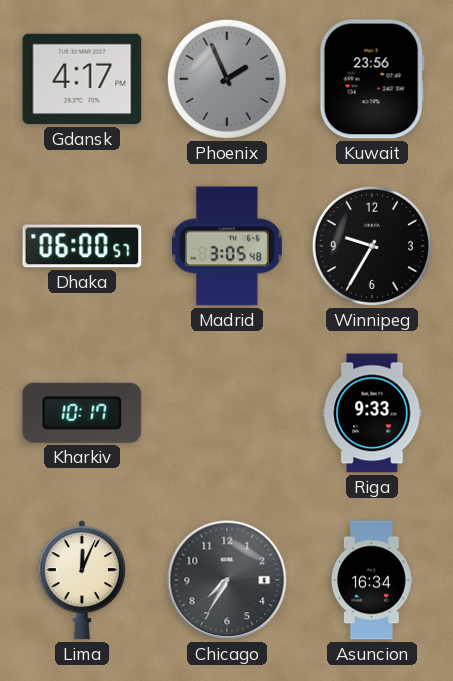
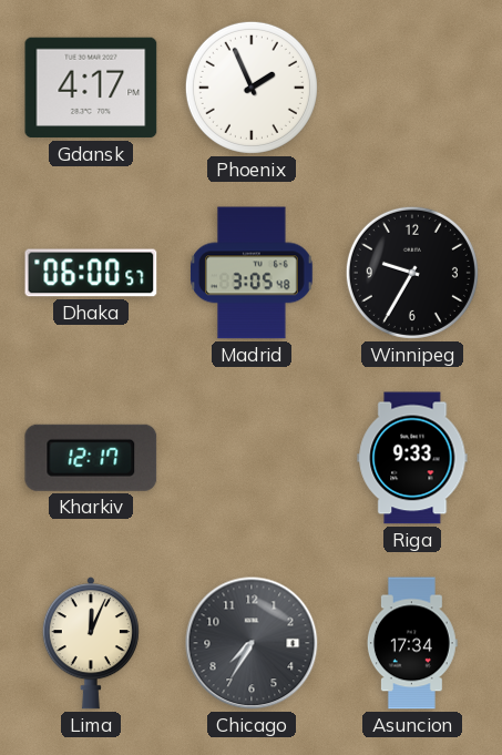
Phoenix dial: grey -> white
Kuwait: 23:56 -> none
Kharkiv: 10:17 -> 12:17
Asuncion: 16:34 -> 17:34
